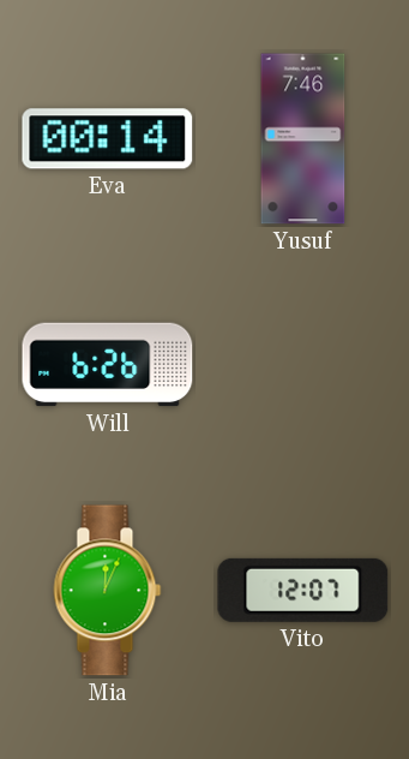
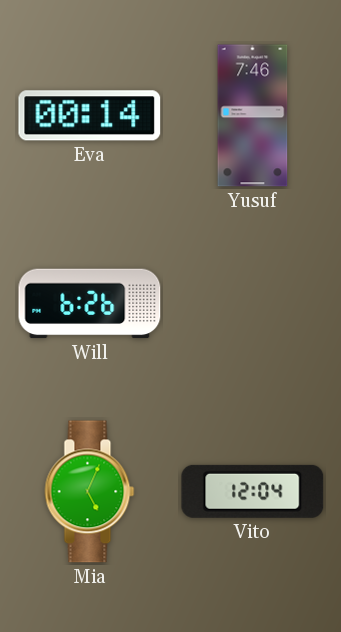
Mia: 12:04 -> 5:04
Vito: 12:07 -> 12:04
